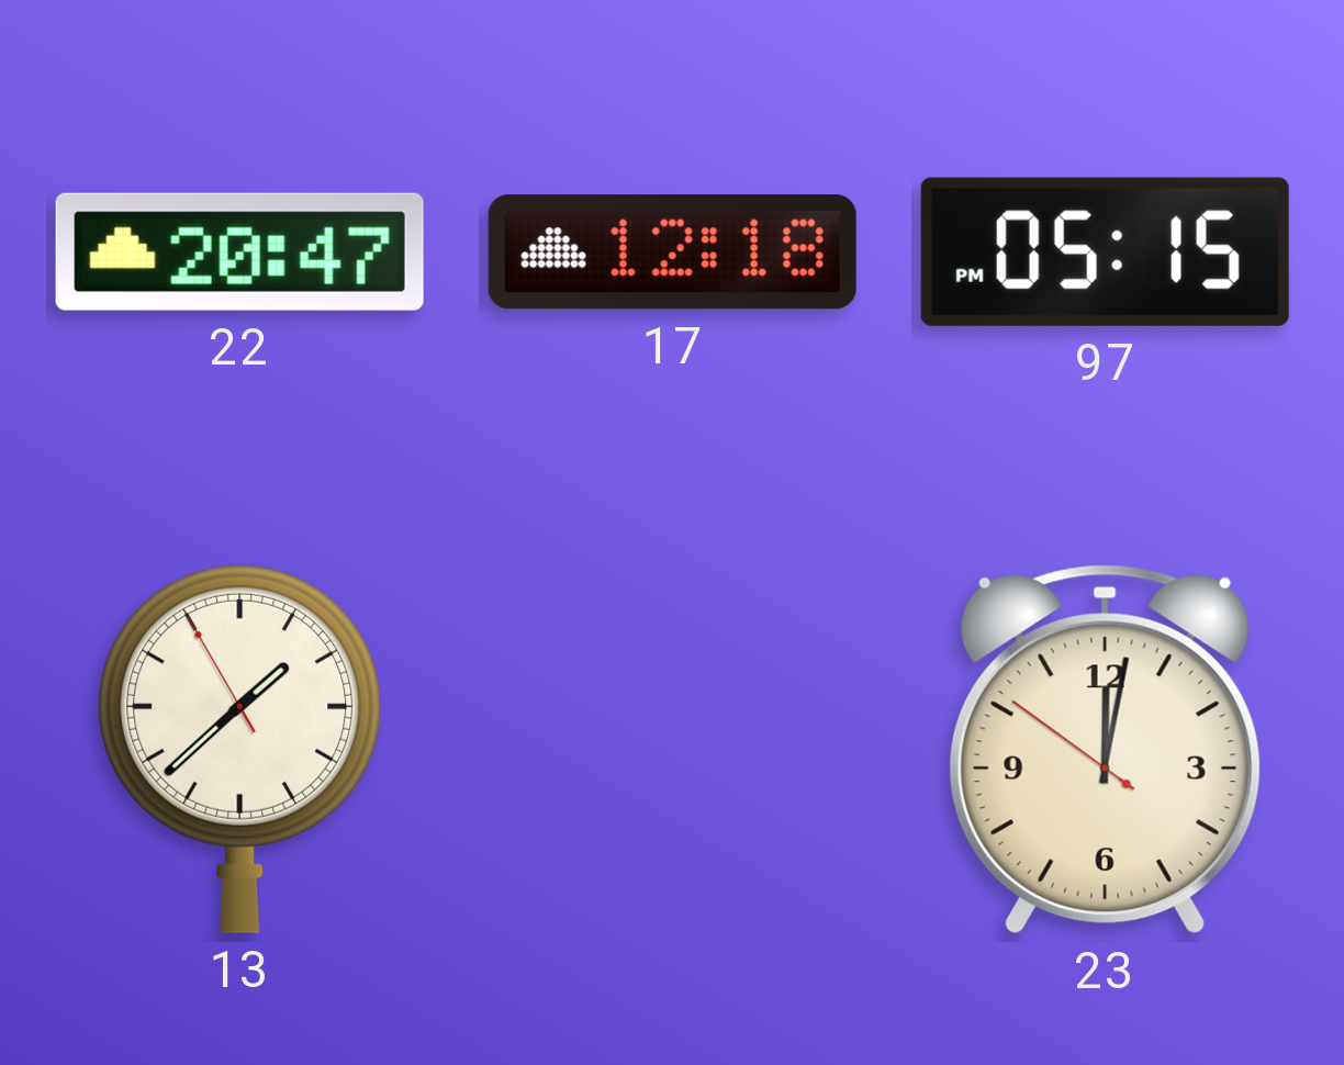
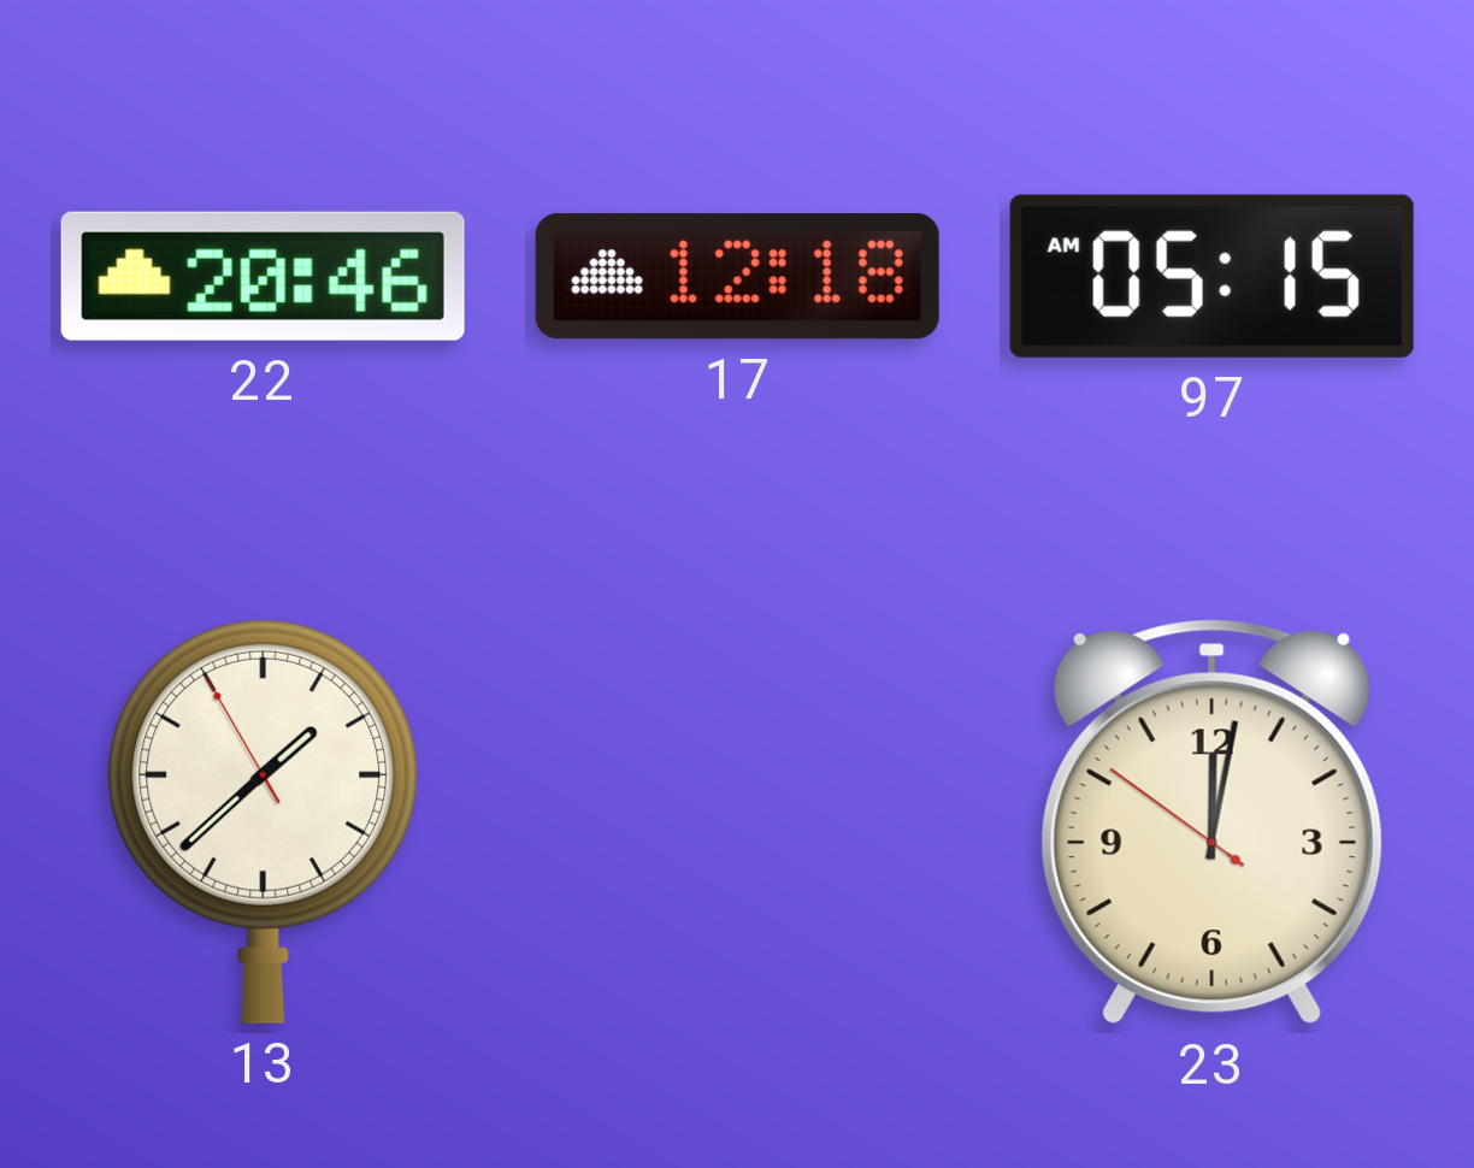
22: 20:47 -> 20:46
97: 05:15 PM -> 05:15 AM
